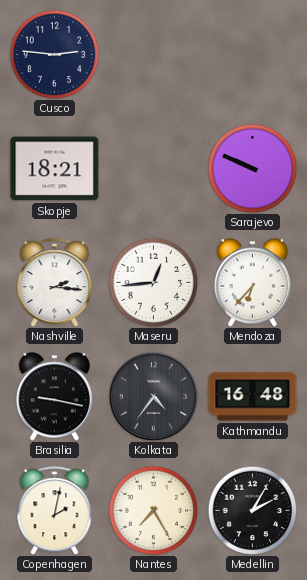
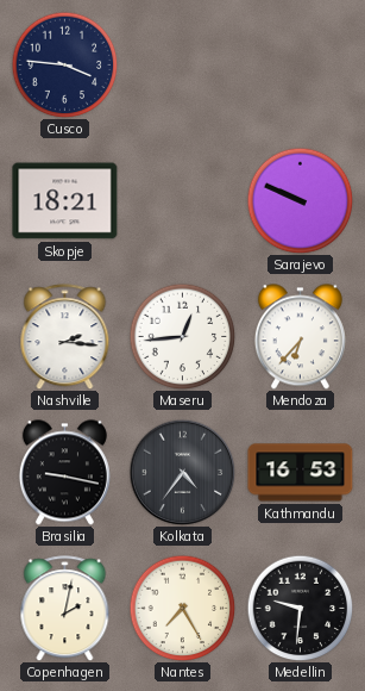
Cusco: 2:46 -> 3:46
Kathmandu: 16:48 -> 16:53
Medellin: 2:05 -> 9:31
